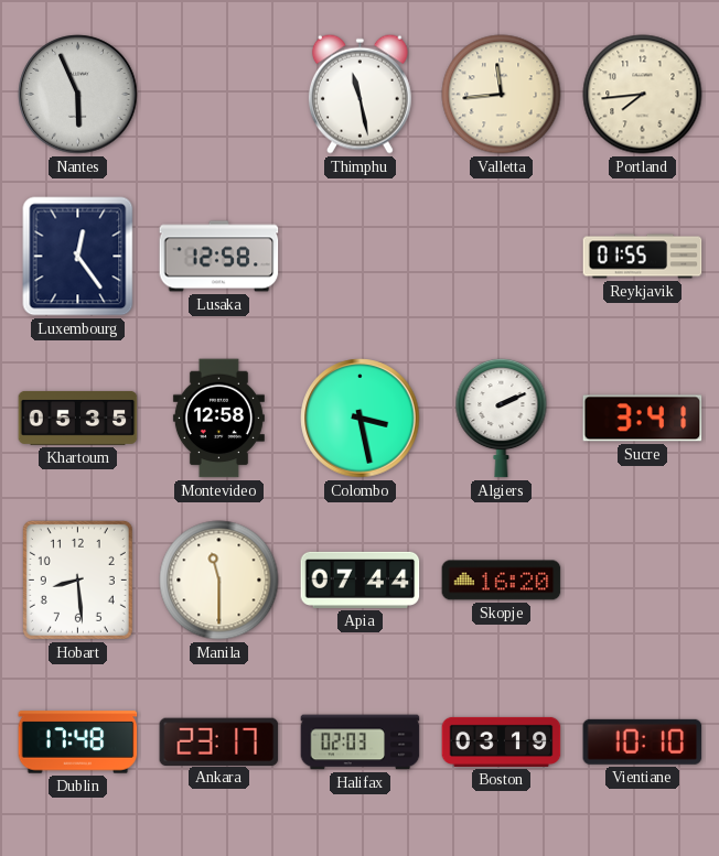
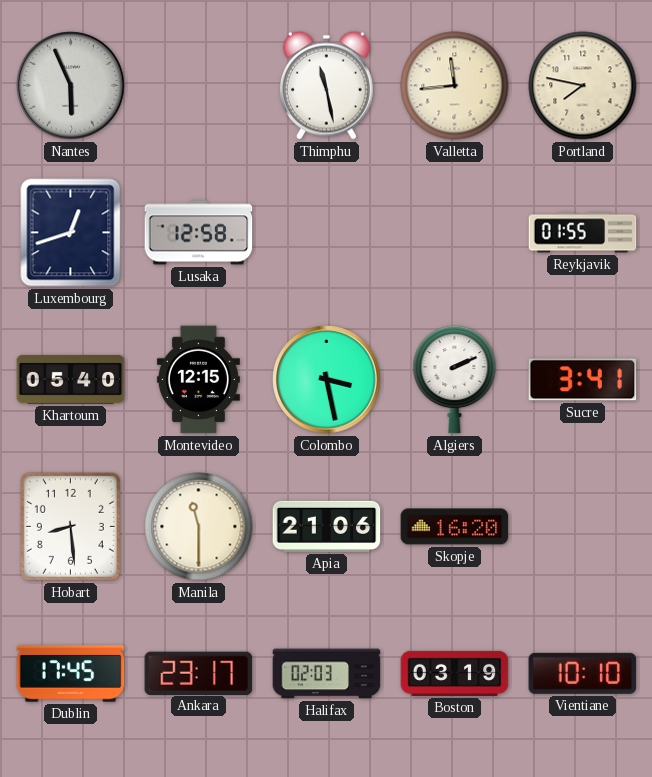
Portland: 7:44 -> 7:47
Luxembourg: 12:24 -> 12:42
Khartoum: 05:35 -> 05:40
Montevideo: 12:58 -> 12:15
Apia: 07:44 -> 21:06
Dublin: 17:48 -> 17:45
